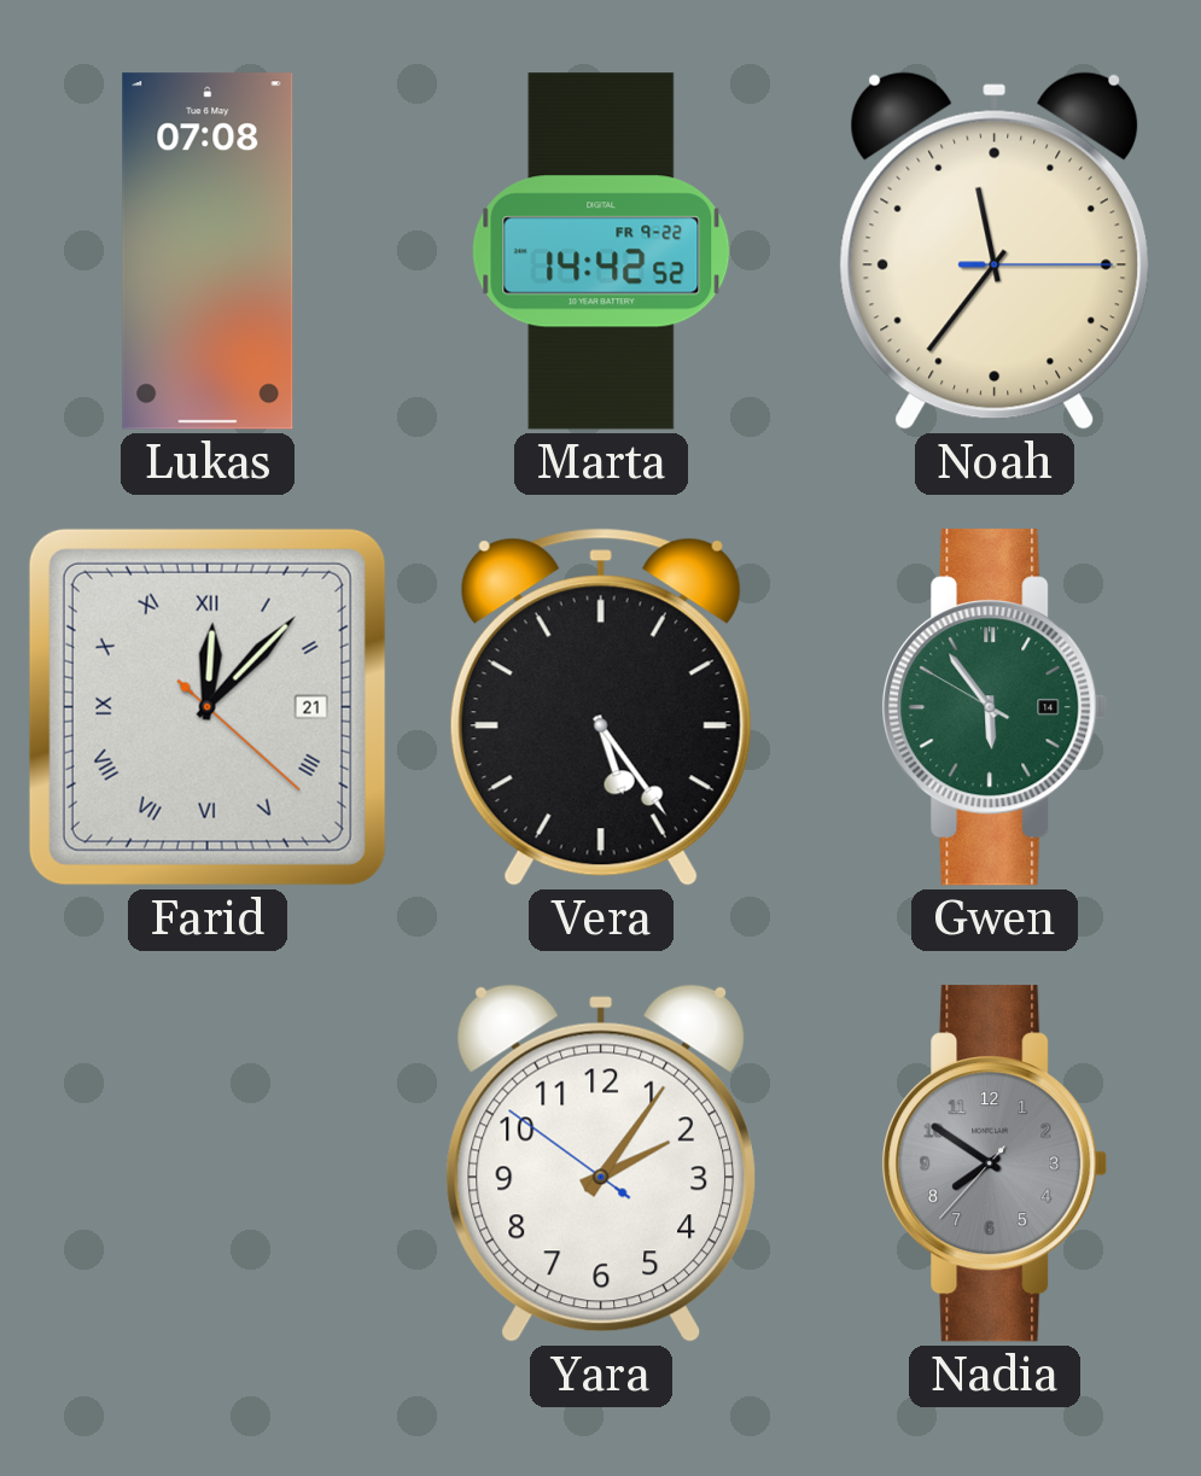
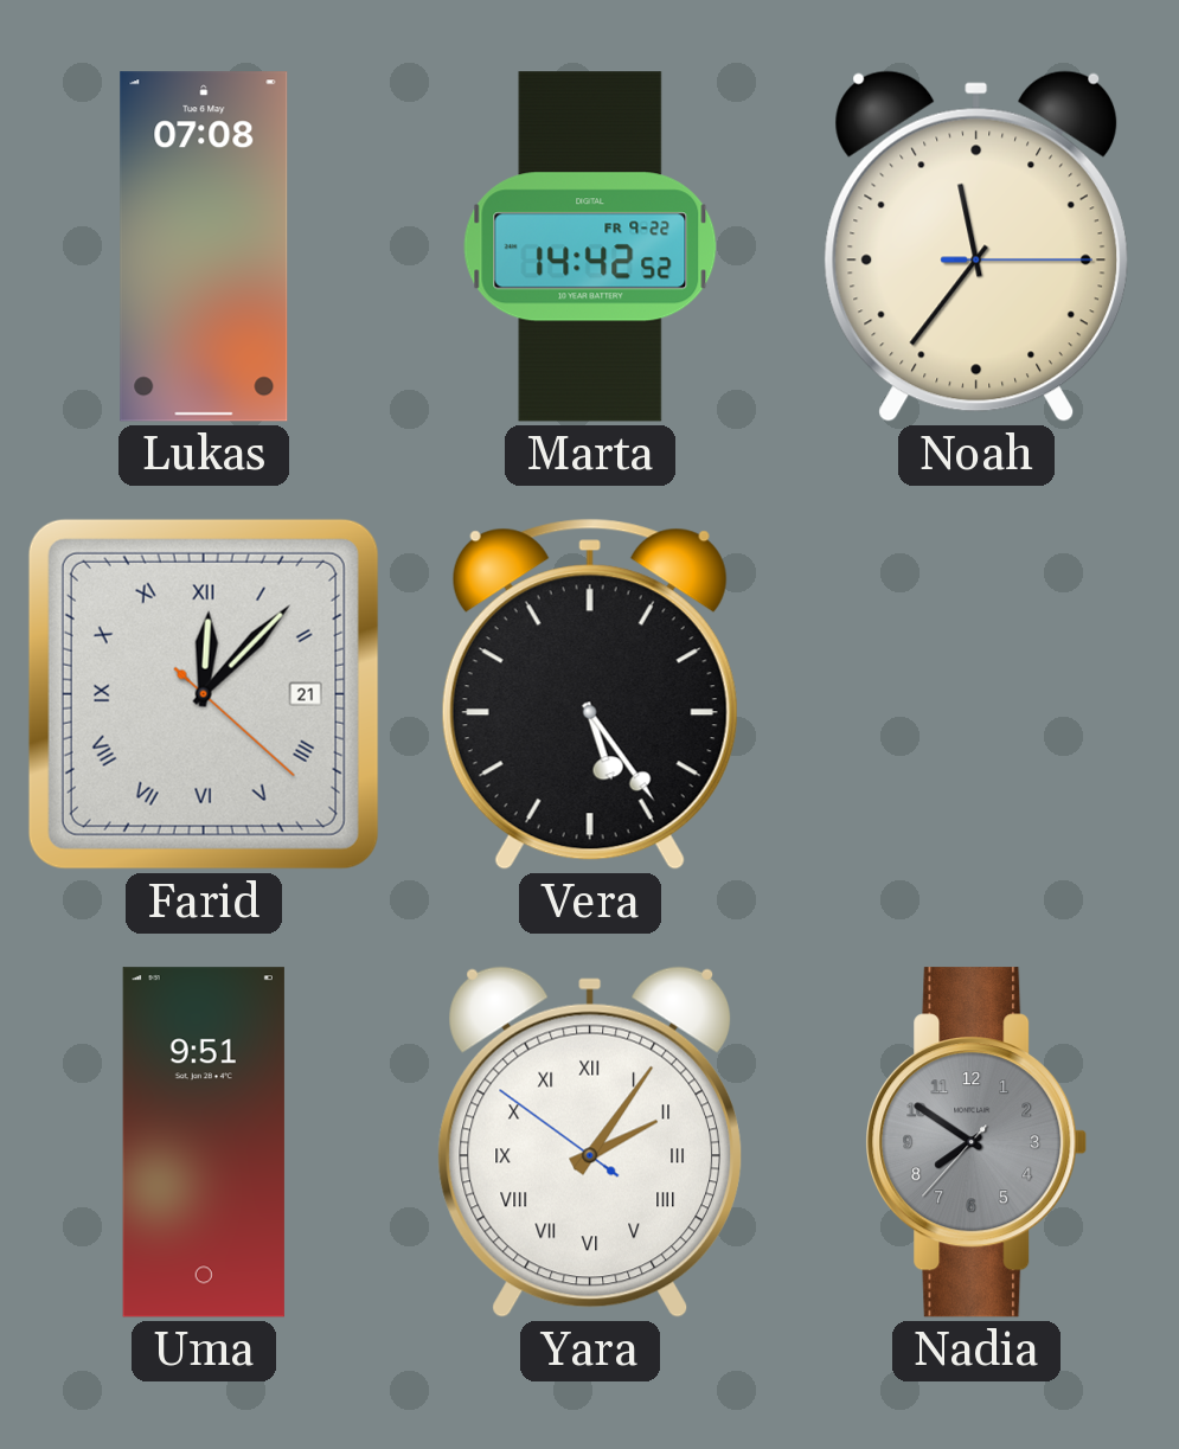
Gwen: 5:53 -> none
Uma: none -> 9:51
Yara numerals: Arabic -> Roman
